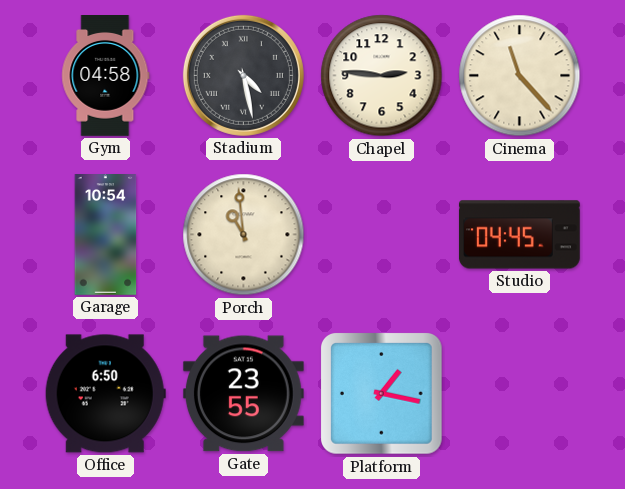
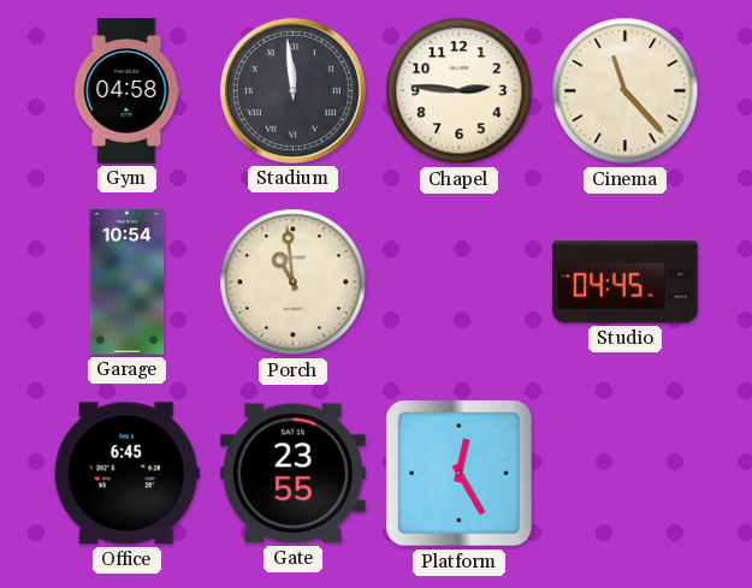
Stadium: 4:28 -> 11:59
Office: 6:50 -> 6:45
Platform: 1:17 -> 12:25
